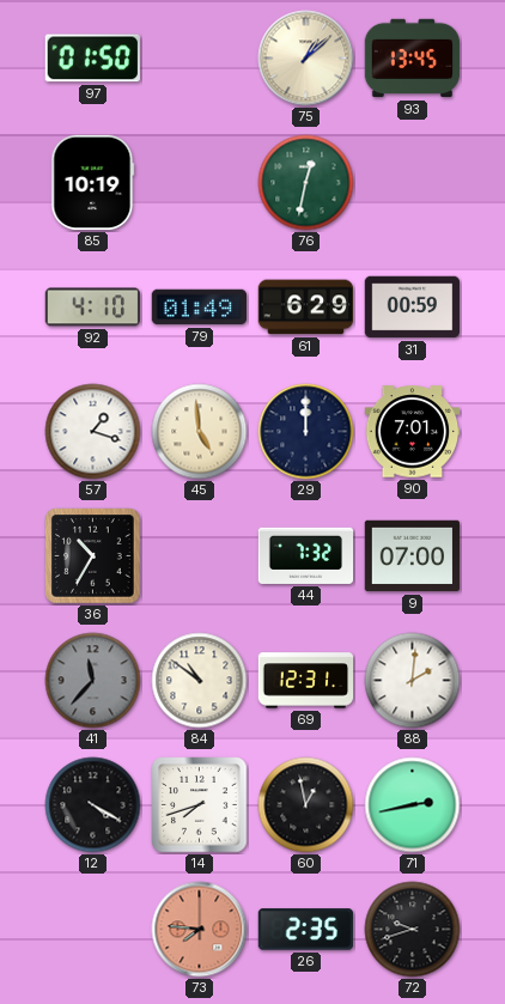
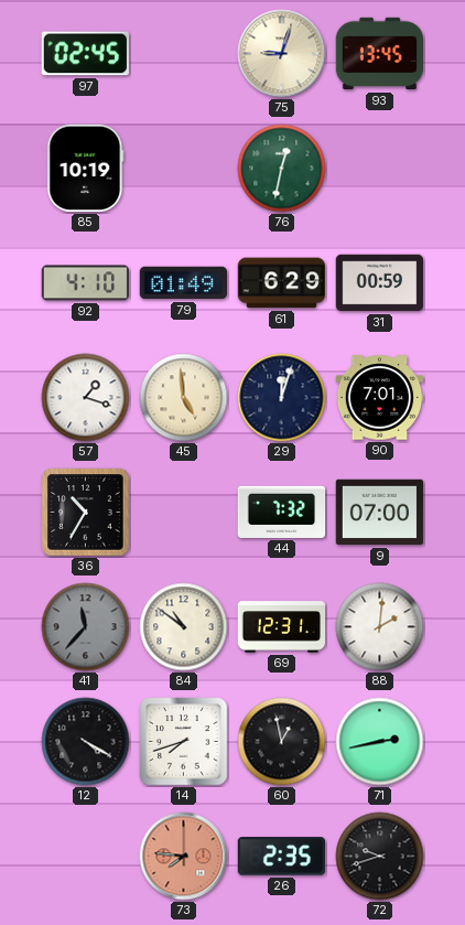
97: 01:50 -> 02:45
75: 1:08 -> 9:03
29: 12:00 -> 12:03
